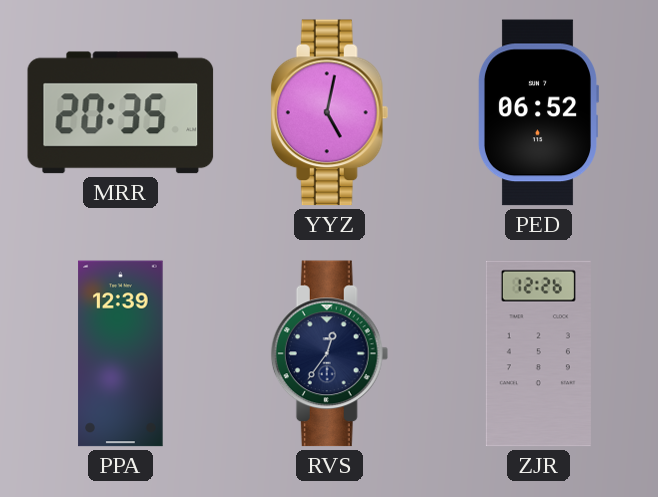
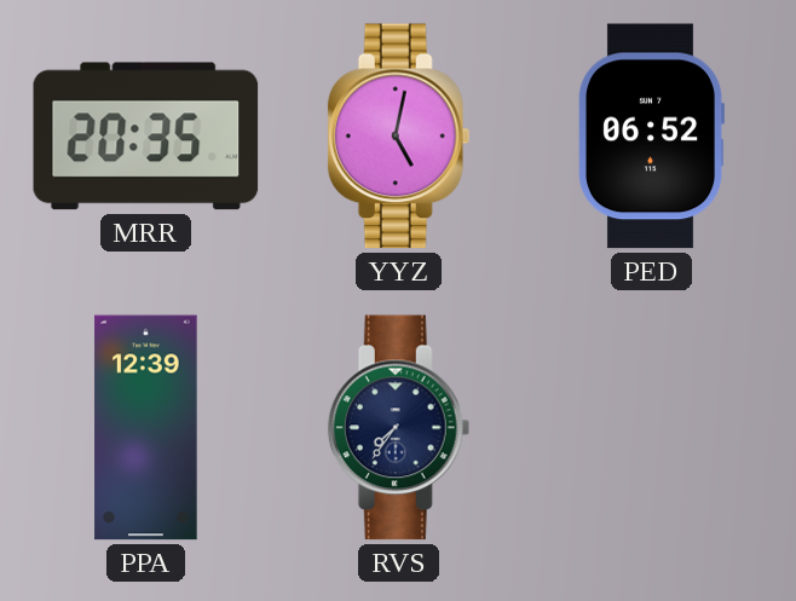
RVS: 12:36 -> 7:36
ZJR: 12:26 -> none
